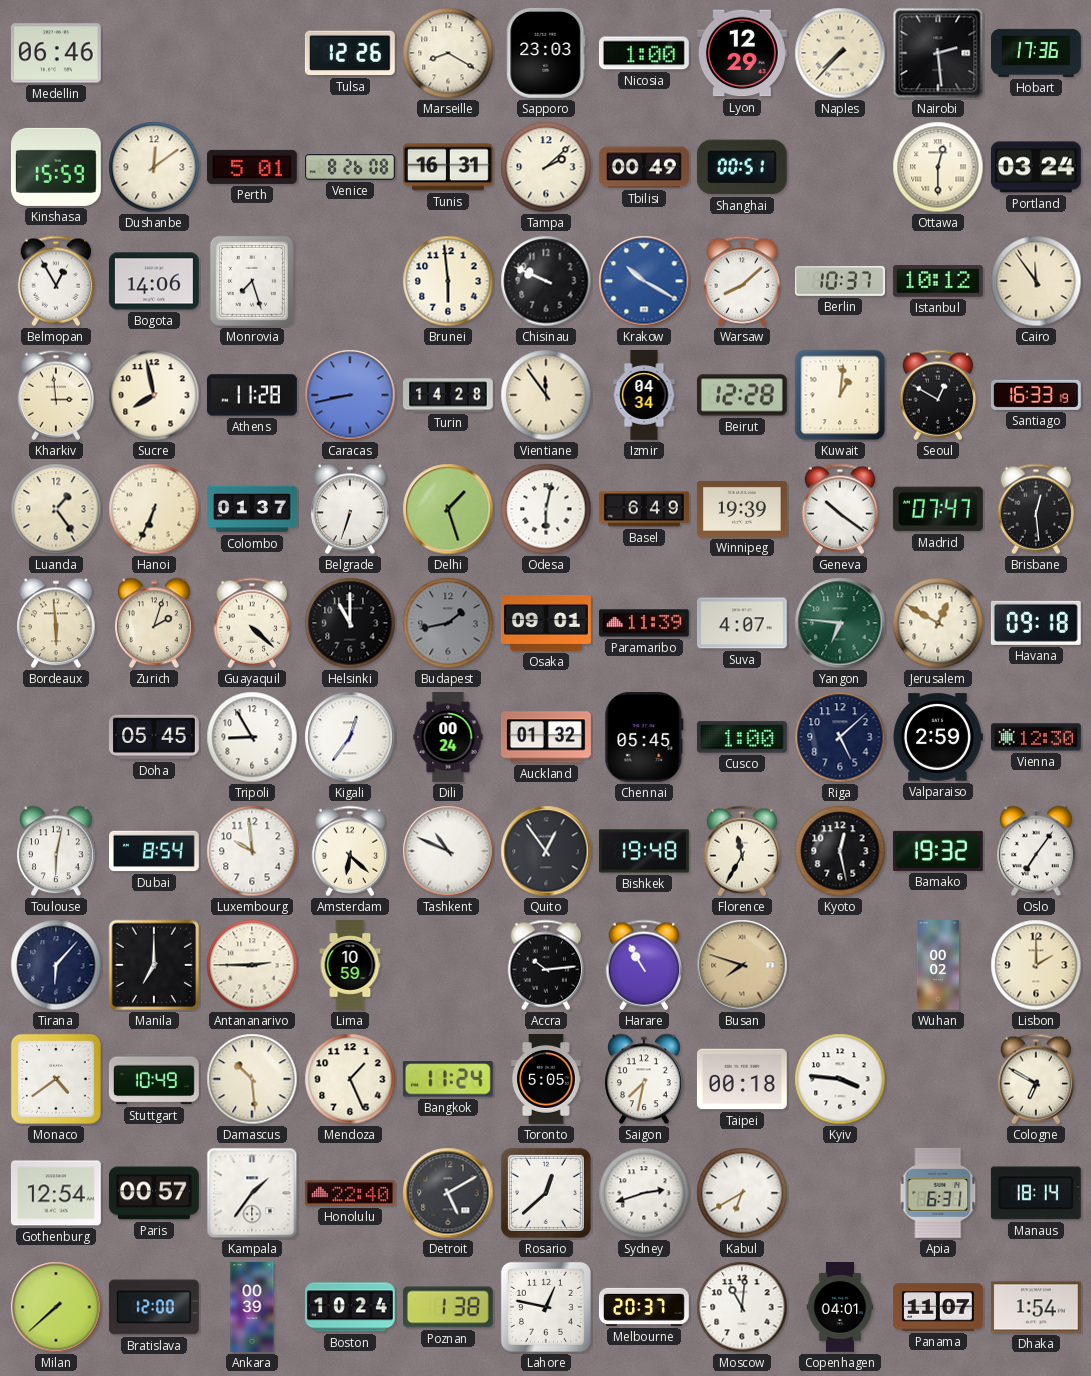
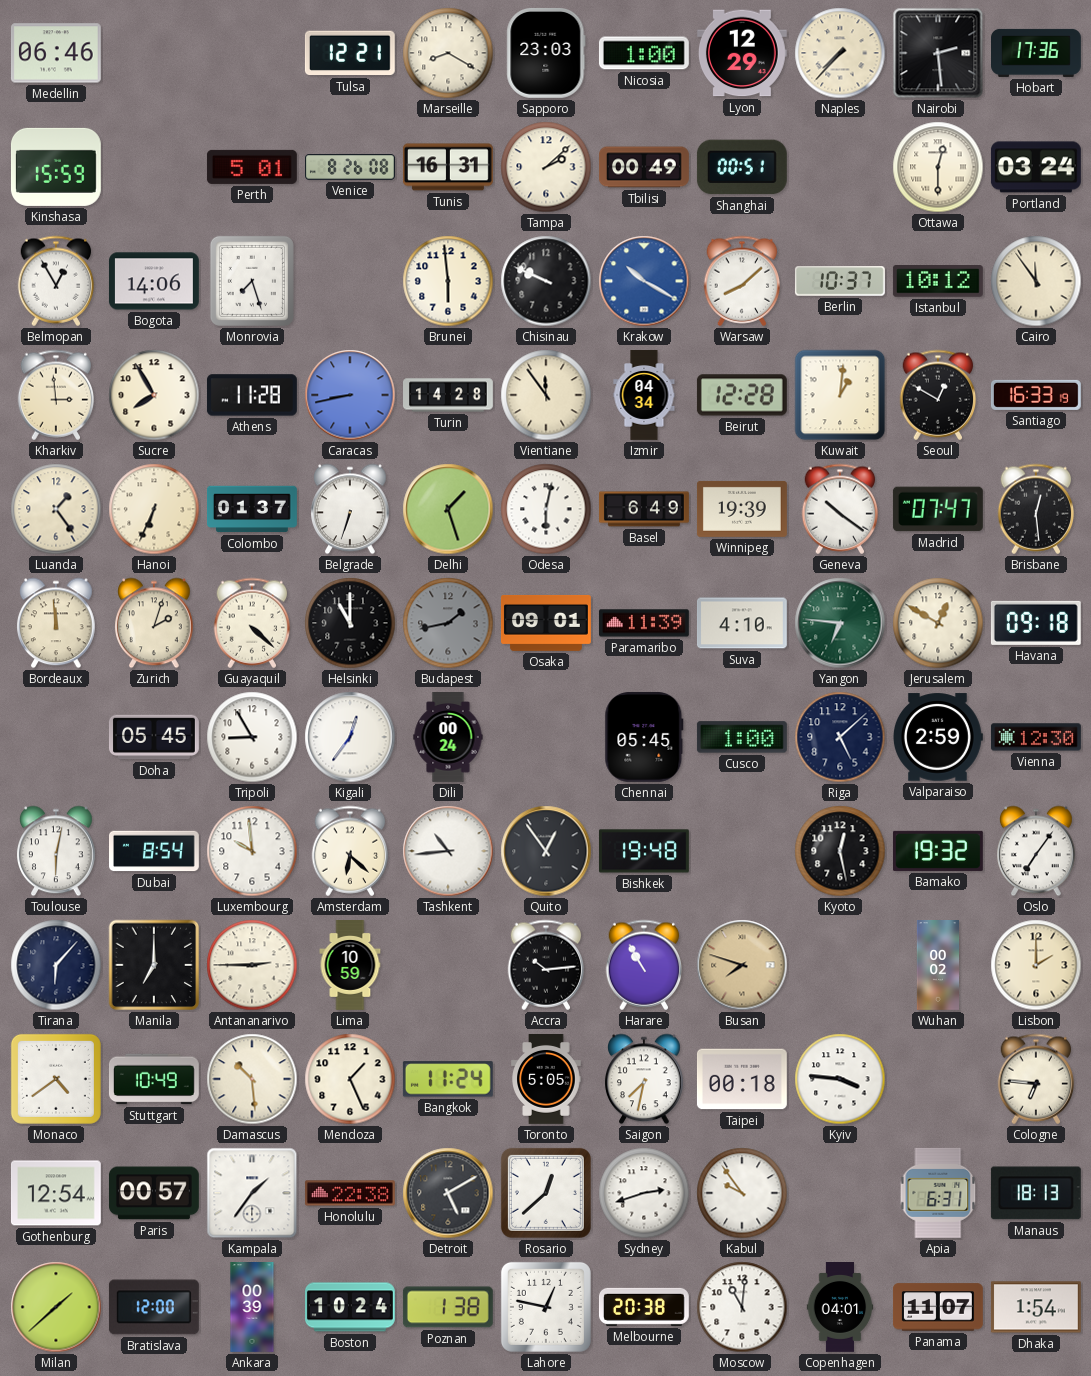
Tulsa: 12:26 -> 12:21
Dushanbe: 12:09 -> none
Sucre: 7:58 -> 7:55
Bordeaux: 5:59 -> 11:59
Suva: 4:07 -> 4:10
Auckland: 01:32 -> none
Tashkent: 10:49 -> 10:44
Florence: 11:35 -> none
Cologne: 6:50 -> 6:46
Honolulu: 22:40 -> 22:38
Kabul: 6:40 -> 9:54
Manaus: 18:14 -> 18:13
Milan: 7:38 -> 1:38
Melbourne: 20:37 -> 20:38
